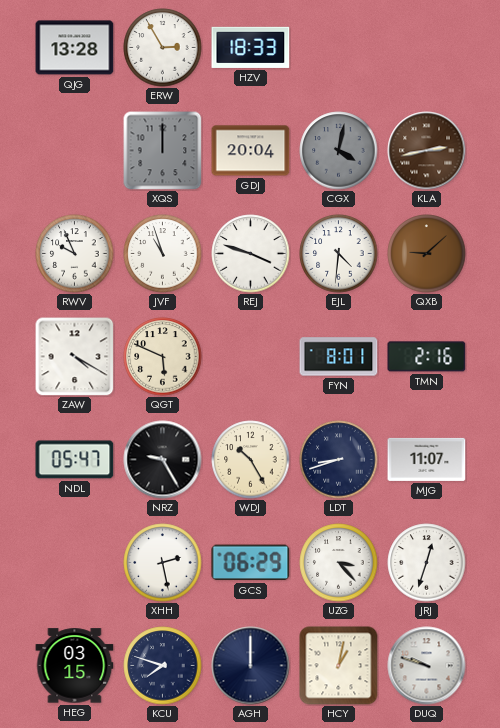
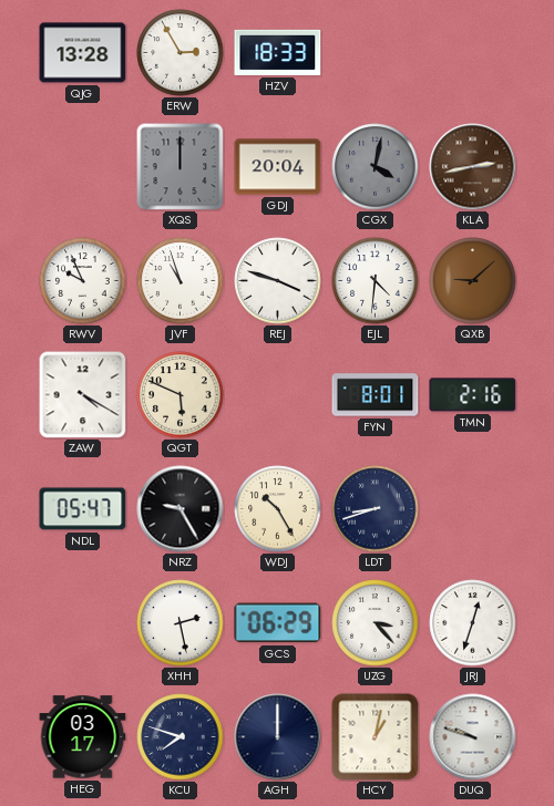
MJG: 11:07 -> none
HEG: 03:15 -> 03:17
